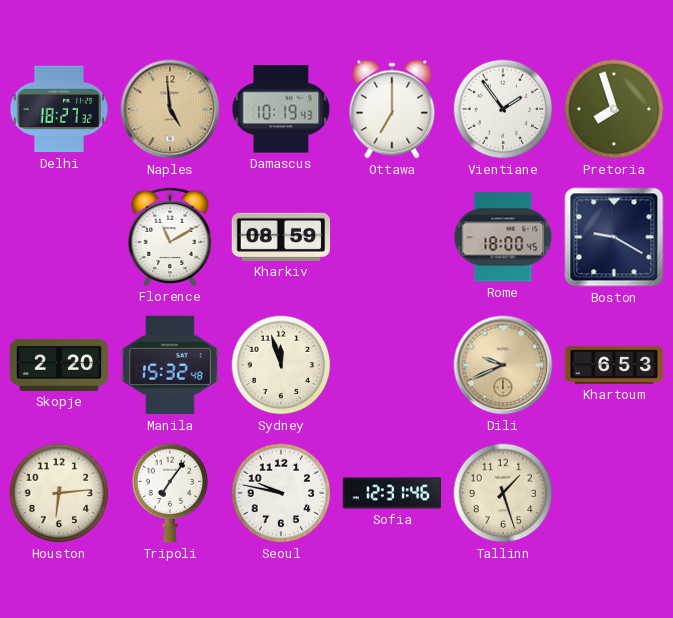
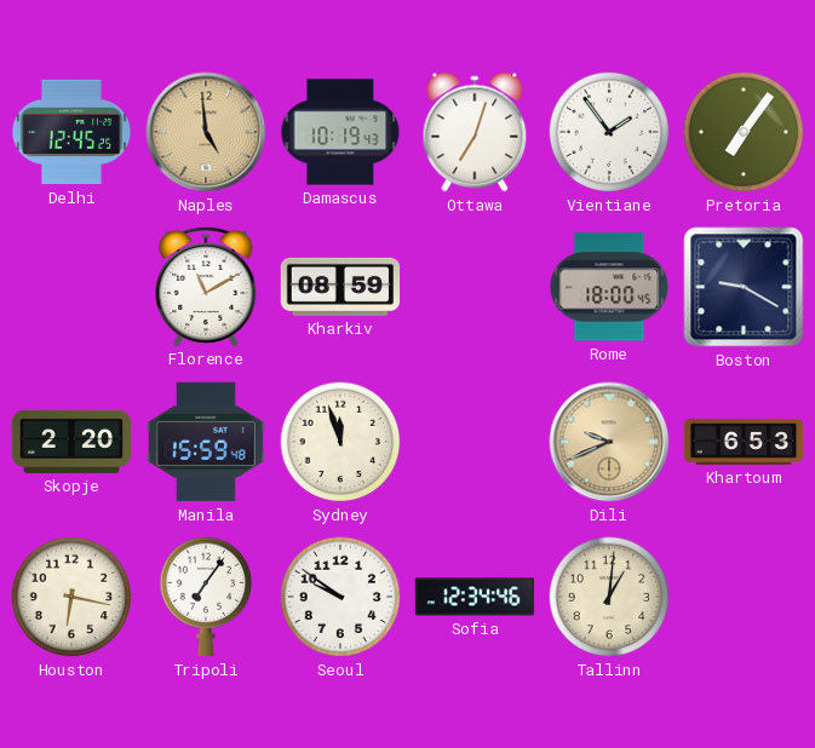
Delhi: 18:27 -> 12:45
Ottawa: 7:00 -> 7:03
Pretoria: 7:57 -> 7:06
Manila: 15:32 -> 15:59
Houston: 6:14 -> 6:17
Seoul: 9:47 -> 9:51
Sofia: 12:31 -> 12:34
Tallinn: 1:27 -> 1:01
